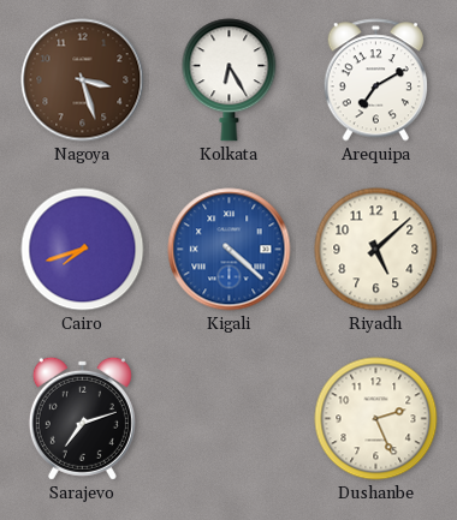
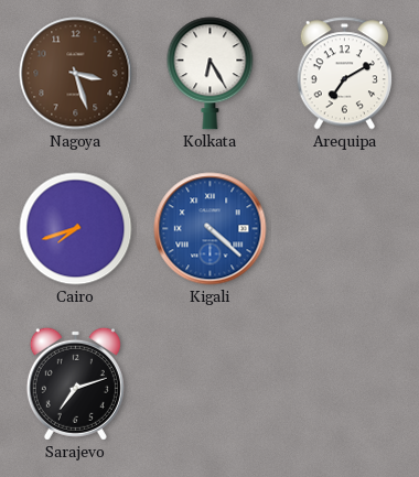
Riyadh: 5:08 -> none
Dushanbe: 2:26 -> none
